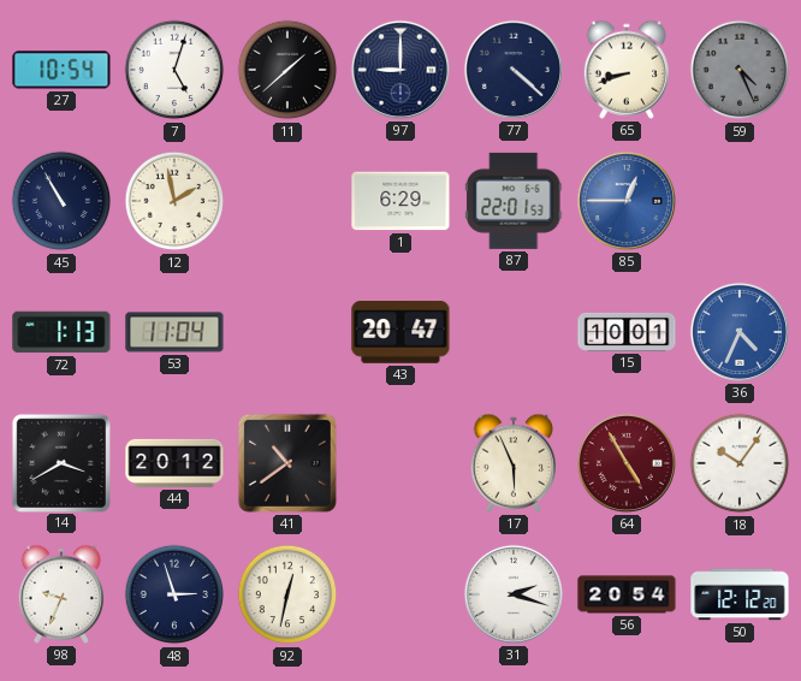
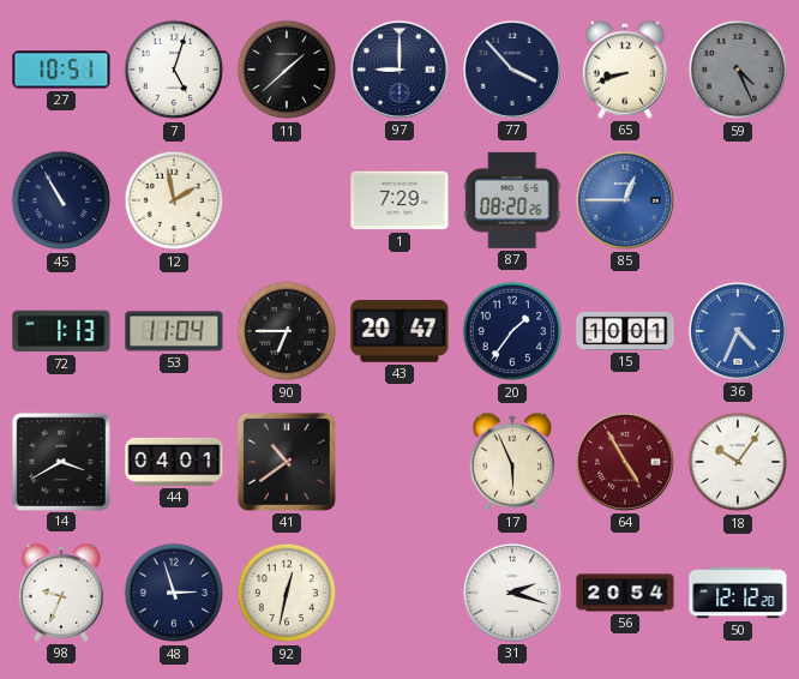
27: 10:54 -> 10:51
77: 4:22 -> 3:53
1: 6:29 -> 7:29
87: 22:01 -> 08:20
90: none -> 6:45
20: none -> 1:36
44: 20:12 -> 04:01
